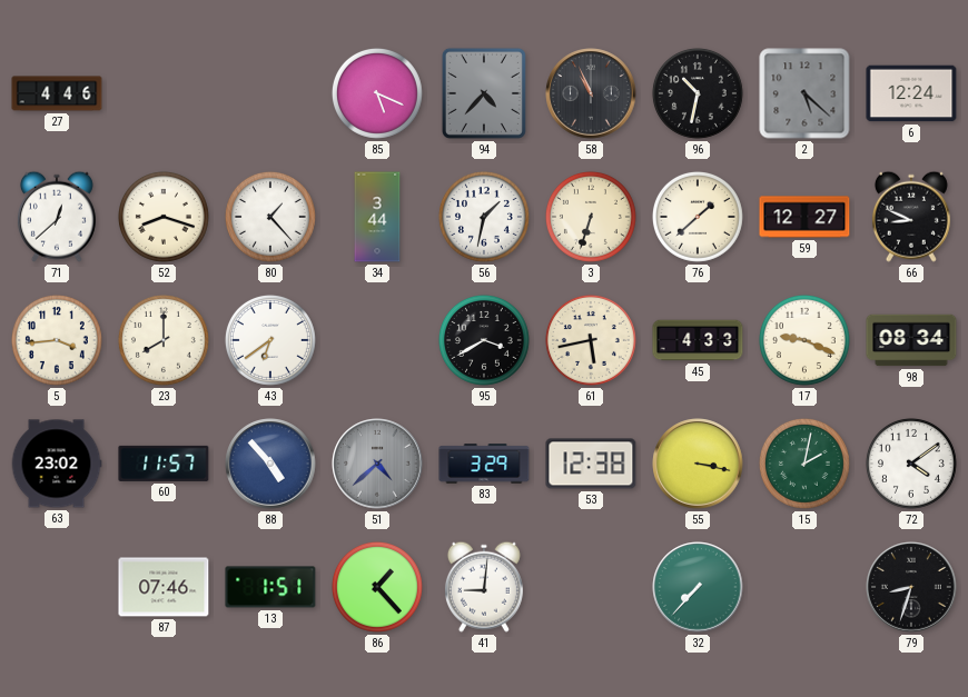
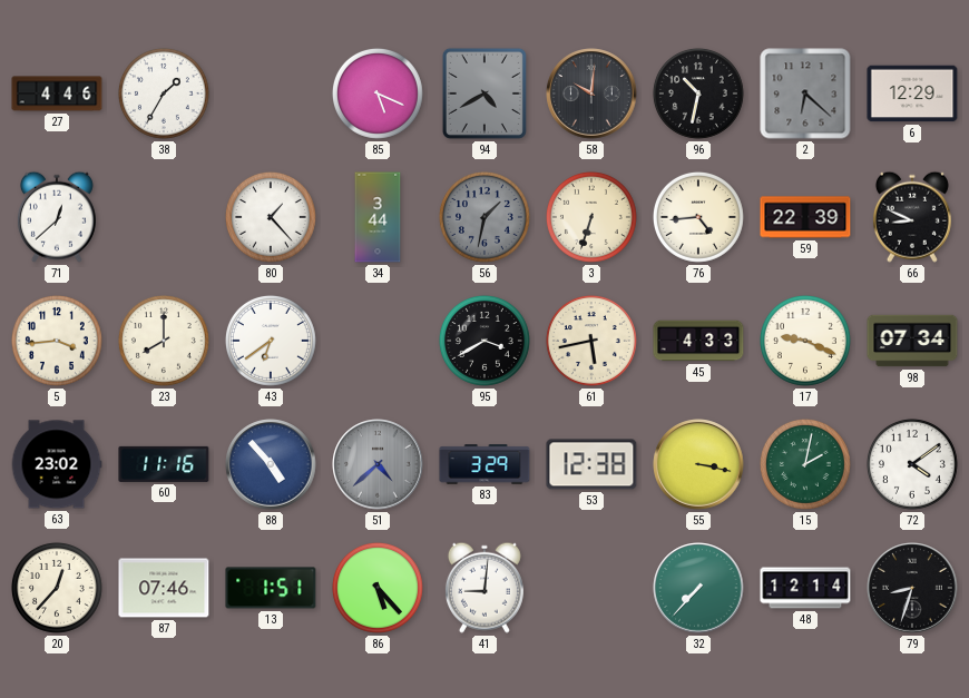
38: none -> 1:35
94: 4:37 -> 4:40
58: 10:56 -> 10:01
2: 5:22 -> 6:22
6: 12:24 -> 12:29
52: 8:18 -> none
56 dial: white -> grey
76: 1:38 -> 4:44
59: 12:27 -> 22:39
98: 08:34 -> 07:34
60: 11:57 -> 11:16
20: none -> 12:37
86: 1:23 -> 5:23
48: none -> 12:14
